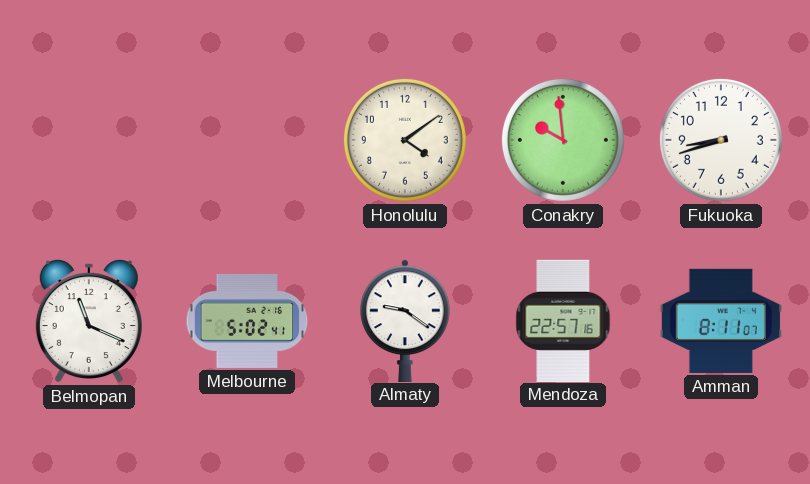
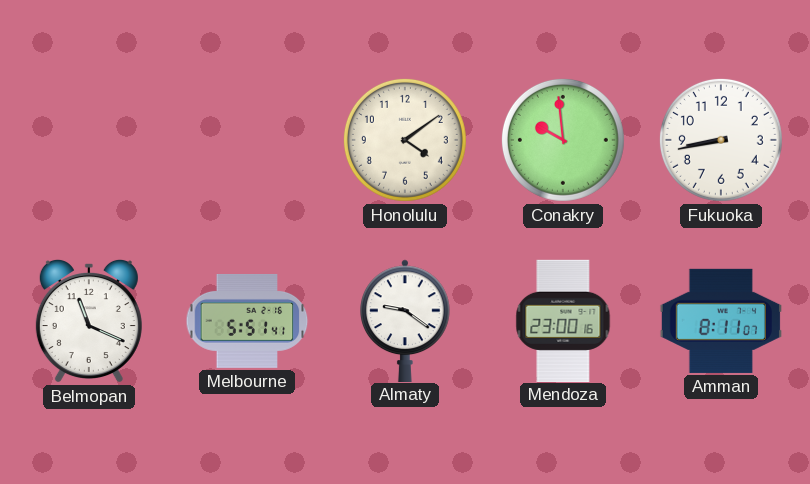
Fukuoka: 8:42 -> 8:43
Melbourne: 5:02 -> 5:51
Mendoza: 22:57 -> 23:00
